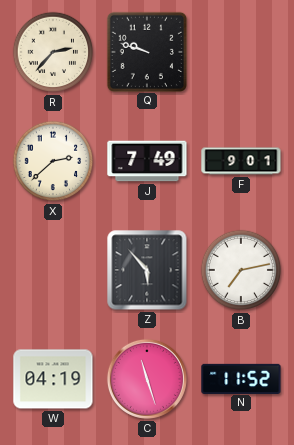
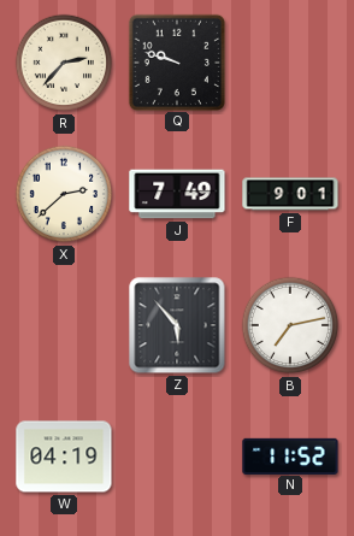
C: 11:27 -> none
